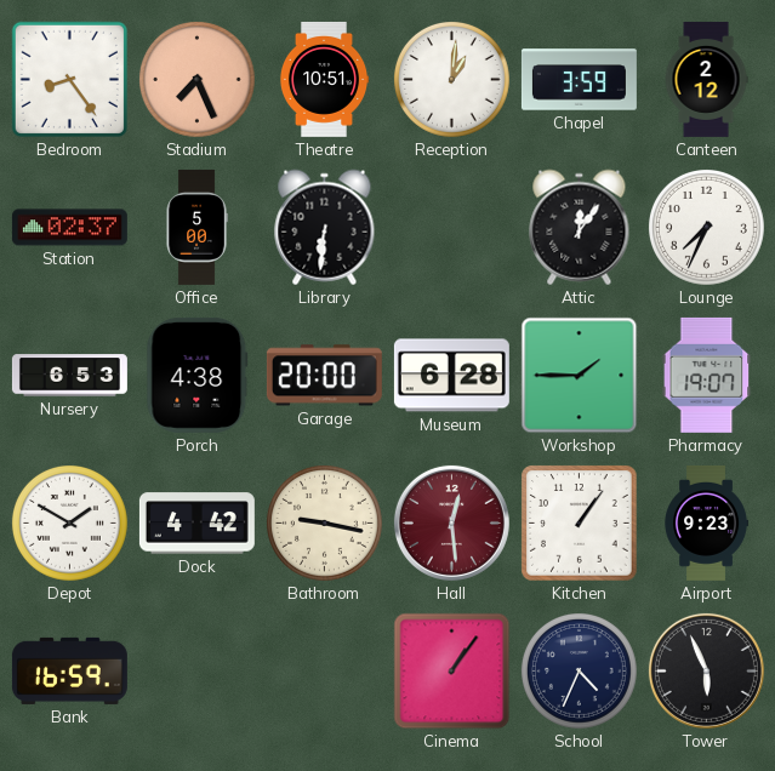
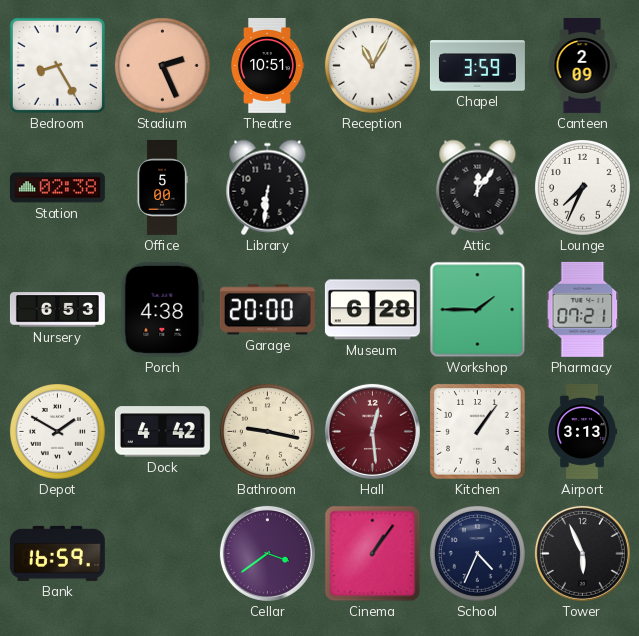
Bedroom: 8:24 -> 8:25
Stadium: 7:26 -> 2:26
Reception: 1:01 -> 11:05
Canteen: 2:12 -> 2:09
Station: 02:37 -> 02:38
Pharmacy: 19:07 -> 07:21
Airport: 9:23 -> 3:13
Cellar: none -> 3:39
